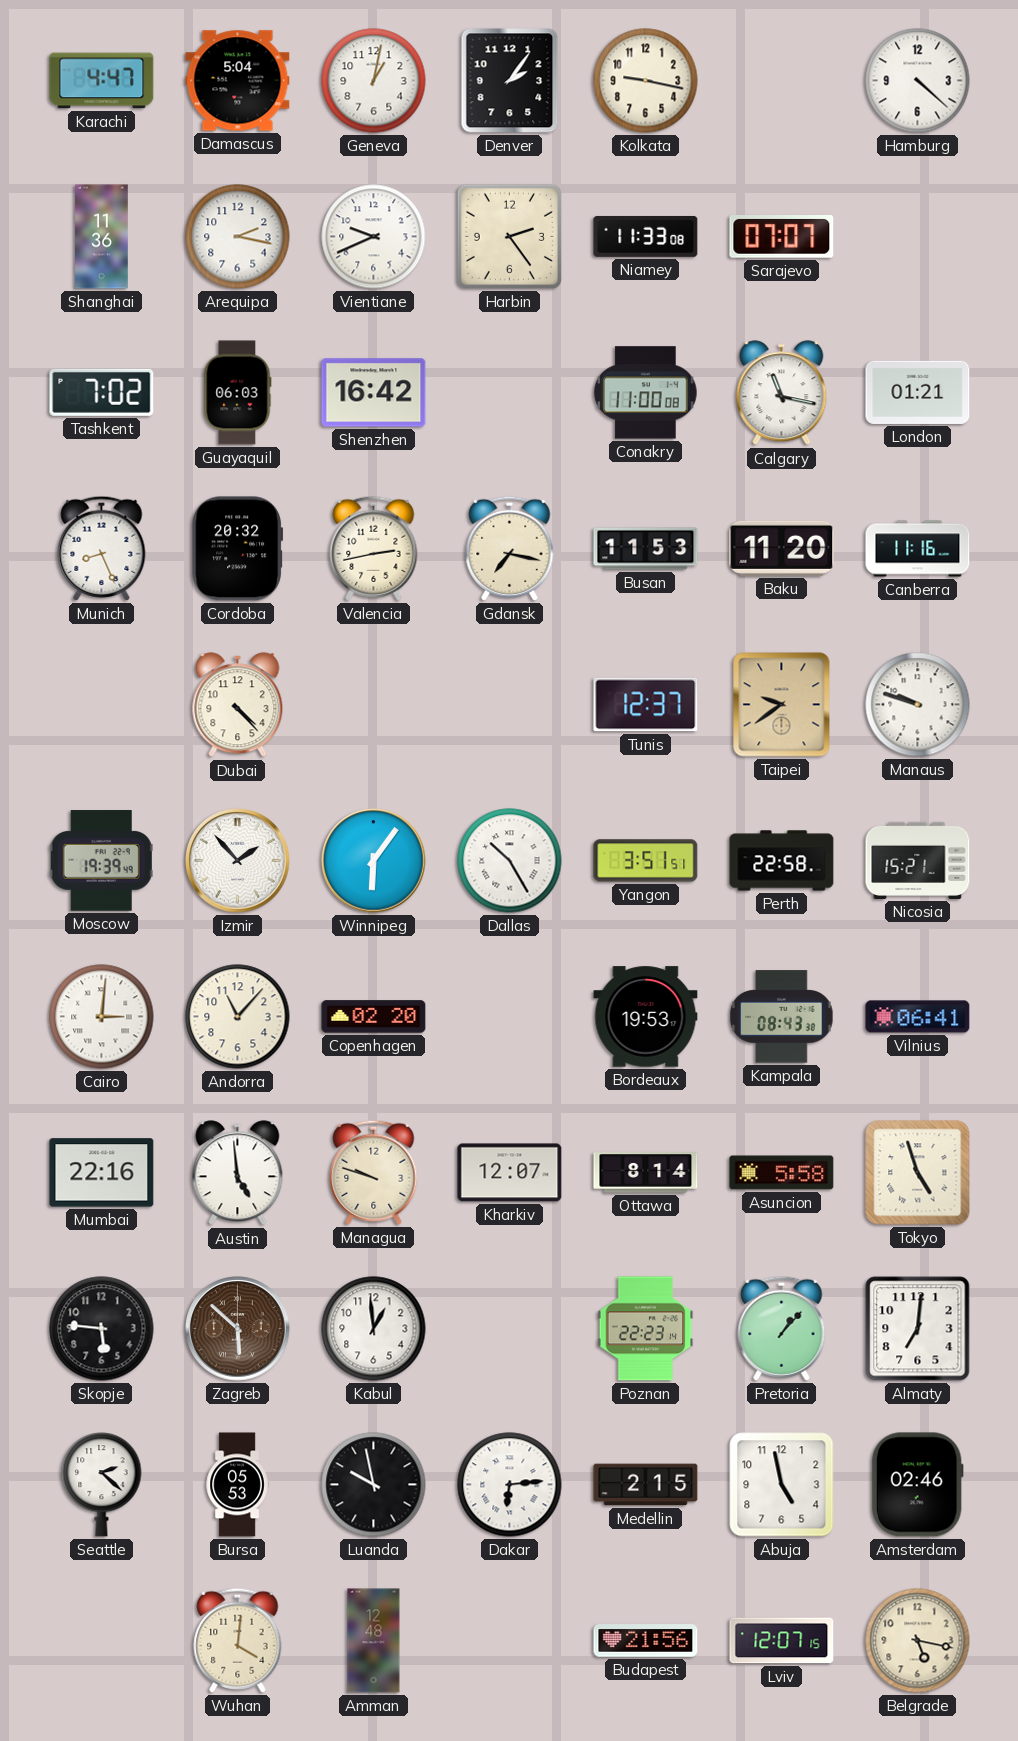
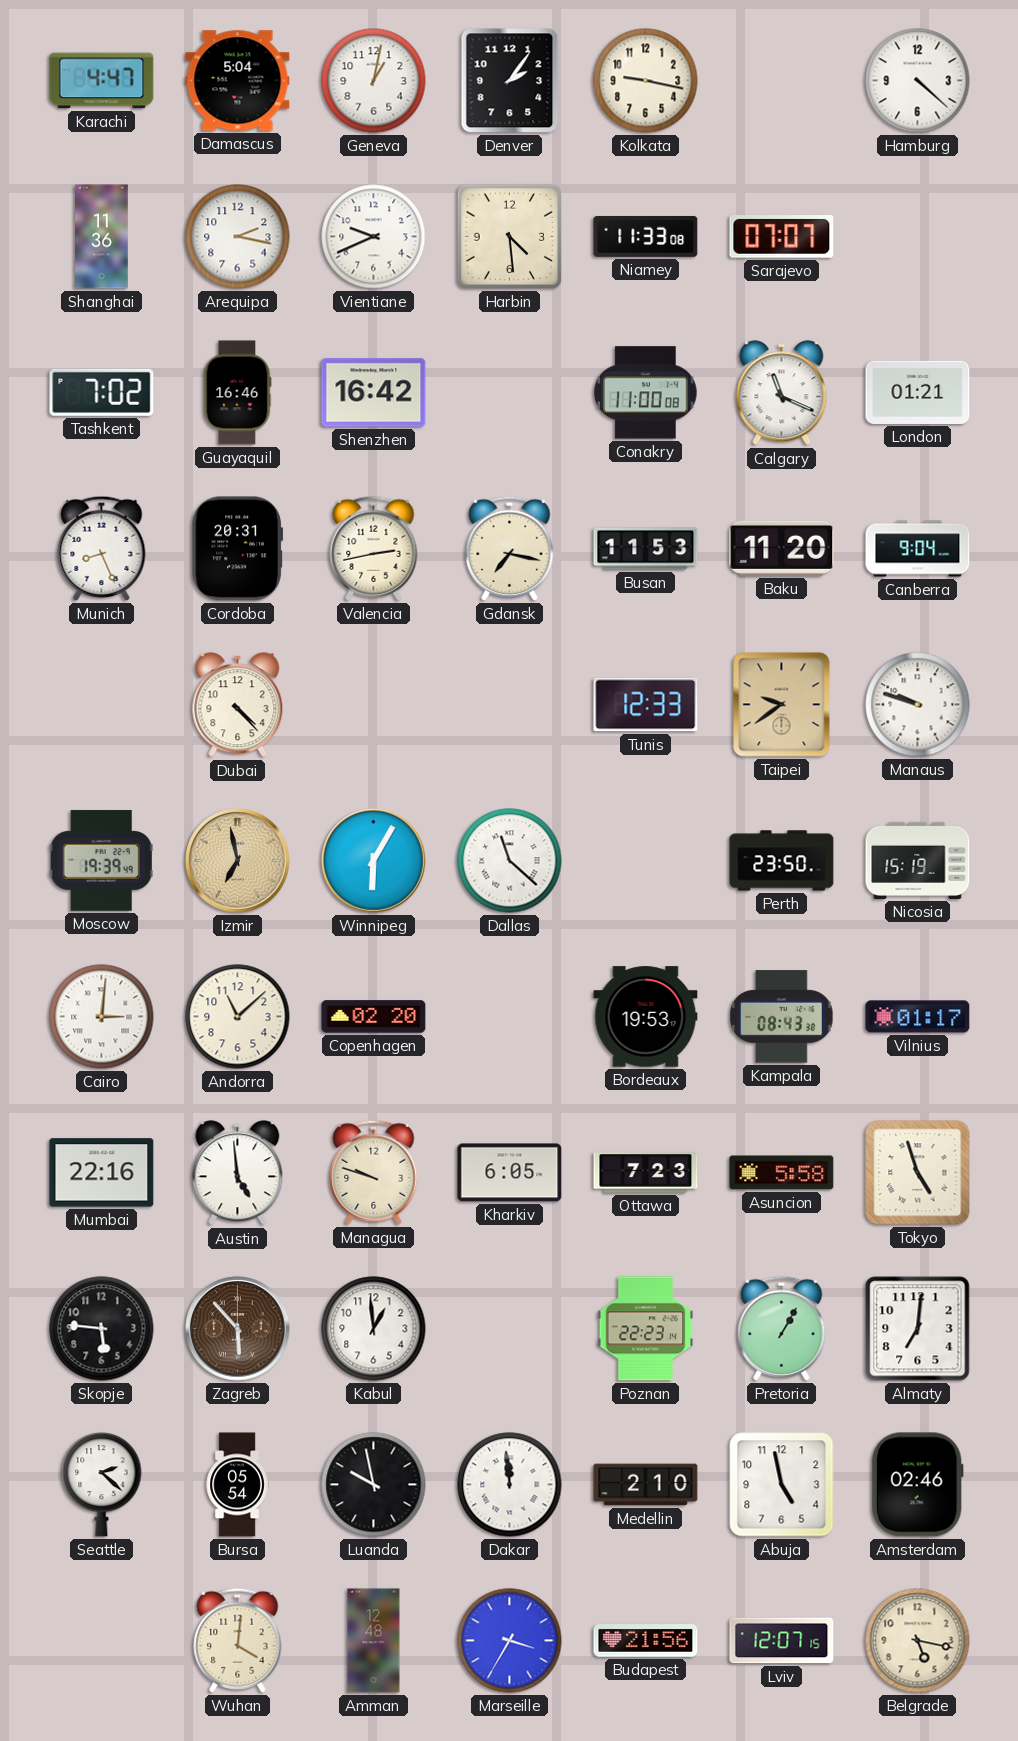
Harbin: 2:24 -> 4:29
Guayaquil: 06:03 -> 16:46
Calgary: 11:17 -> 11:19
Cordoba: 20:32 -> 20:31
Canberra: 11:16 -> 9:04
Tunis: 12:37 -> 12:33
Izmir: 1:53 -> 6:58
Izmir dial: white -> champagne
Winnipeg: 6:06 -> 6:05
Dallas: 10:25 -> 11:22
Yangon: 3:51 -> none
Perth: 22:58 -> 23:50
Nicosia: 15:21 -> 15:19
Andorra: 11:07 -> 11:08
Vilnius: 06:41 -> 01:17
Kharkiv: 12:07 -> 6:05
Ottawa: 8:14 -> 7:23
Zagreb: 5:52 -> 5:53
Pretoria: 1:07 -> 1:05
Bursa: 05:53 -> 05:54
Dakar: 6:14 -> 11:59
Medellin: 2:15 -> 2:10
Marseille: none -> 3:35
